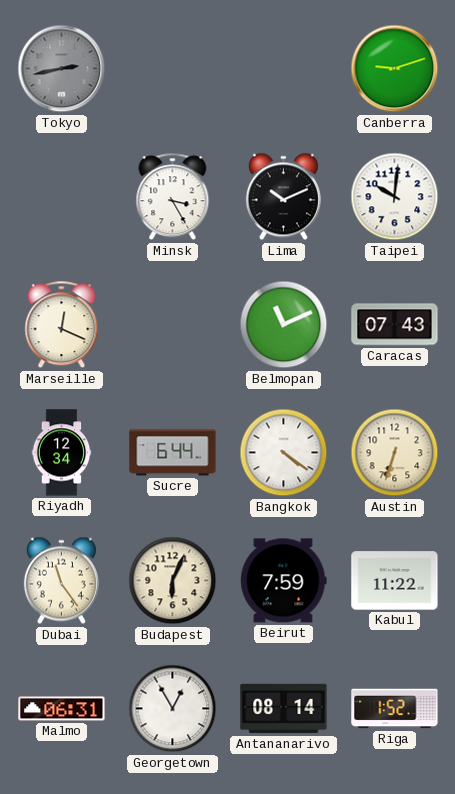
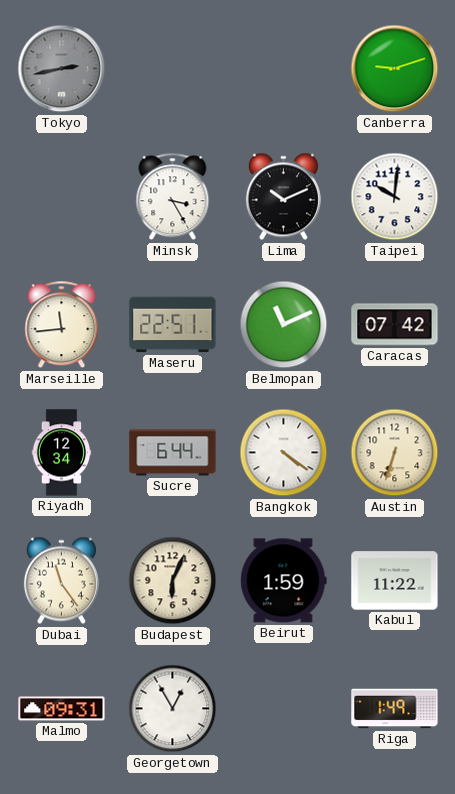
Marseille: 12:19 -> 11:44
Maseru: none -> 22:51
Caracas: 07:43 -> 07:42
Beirut: 7:59 -> 1:59
Malmo: 06:31 -> 09:31
Antananarivo: 08:14 -> none
Riga: 1:52 -> 1:49
